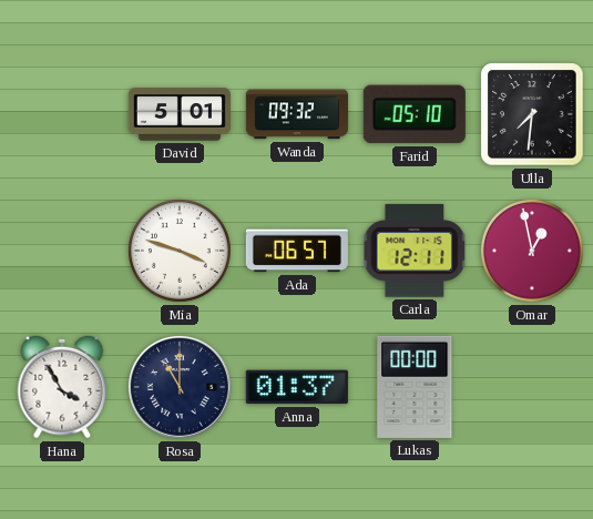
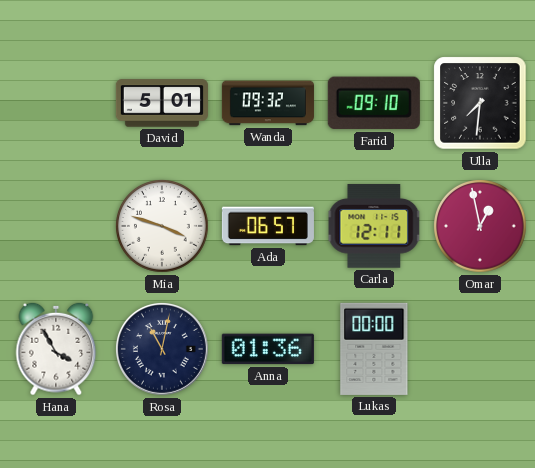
Farid: 05:10 -> 09:10
Rosa: 11:00 -> 11:02
Anna: 01:37 -> 01:36
